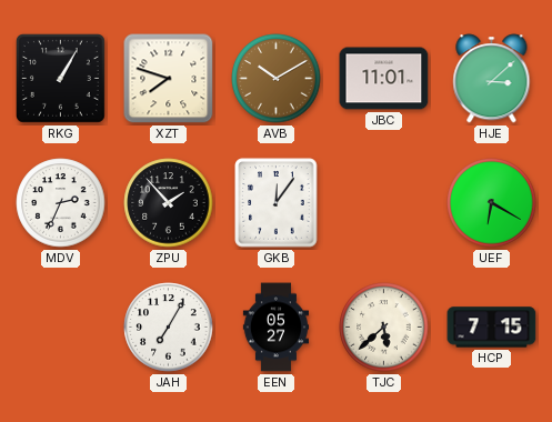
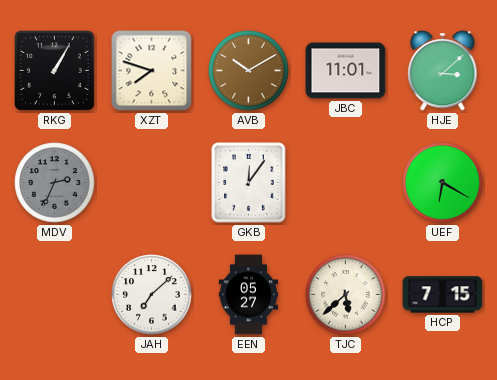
MDV dial: white -> grey
ZPU: 1:53 -> none
JAH: 7:05 -> 7:08
